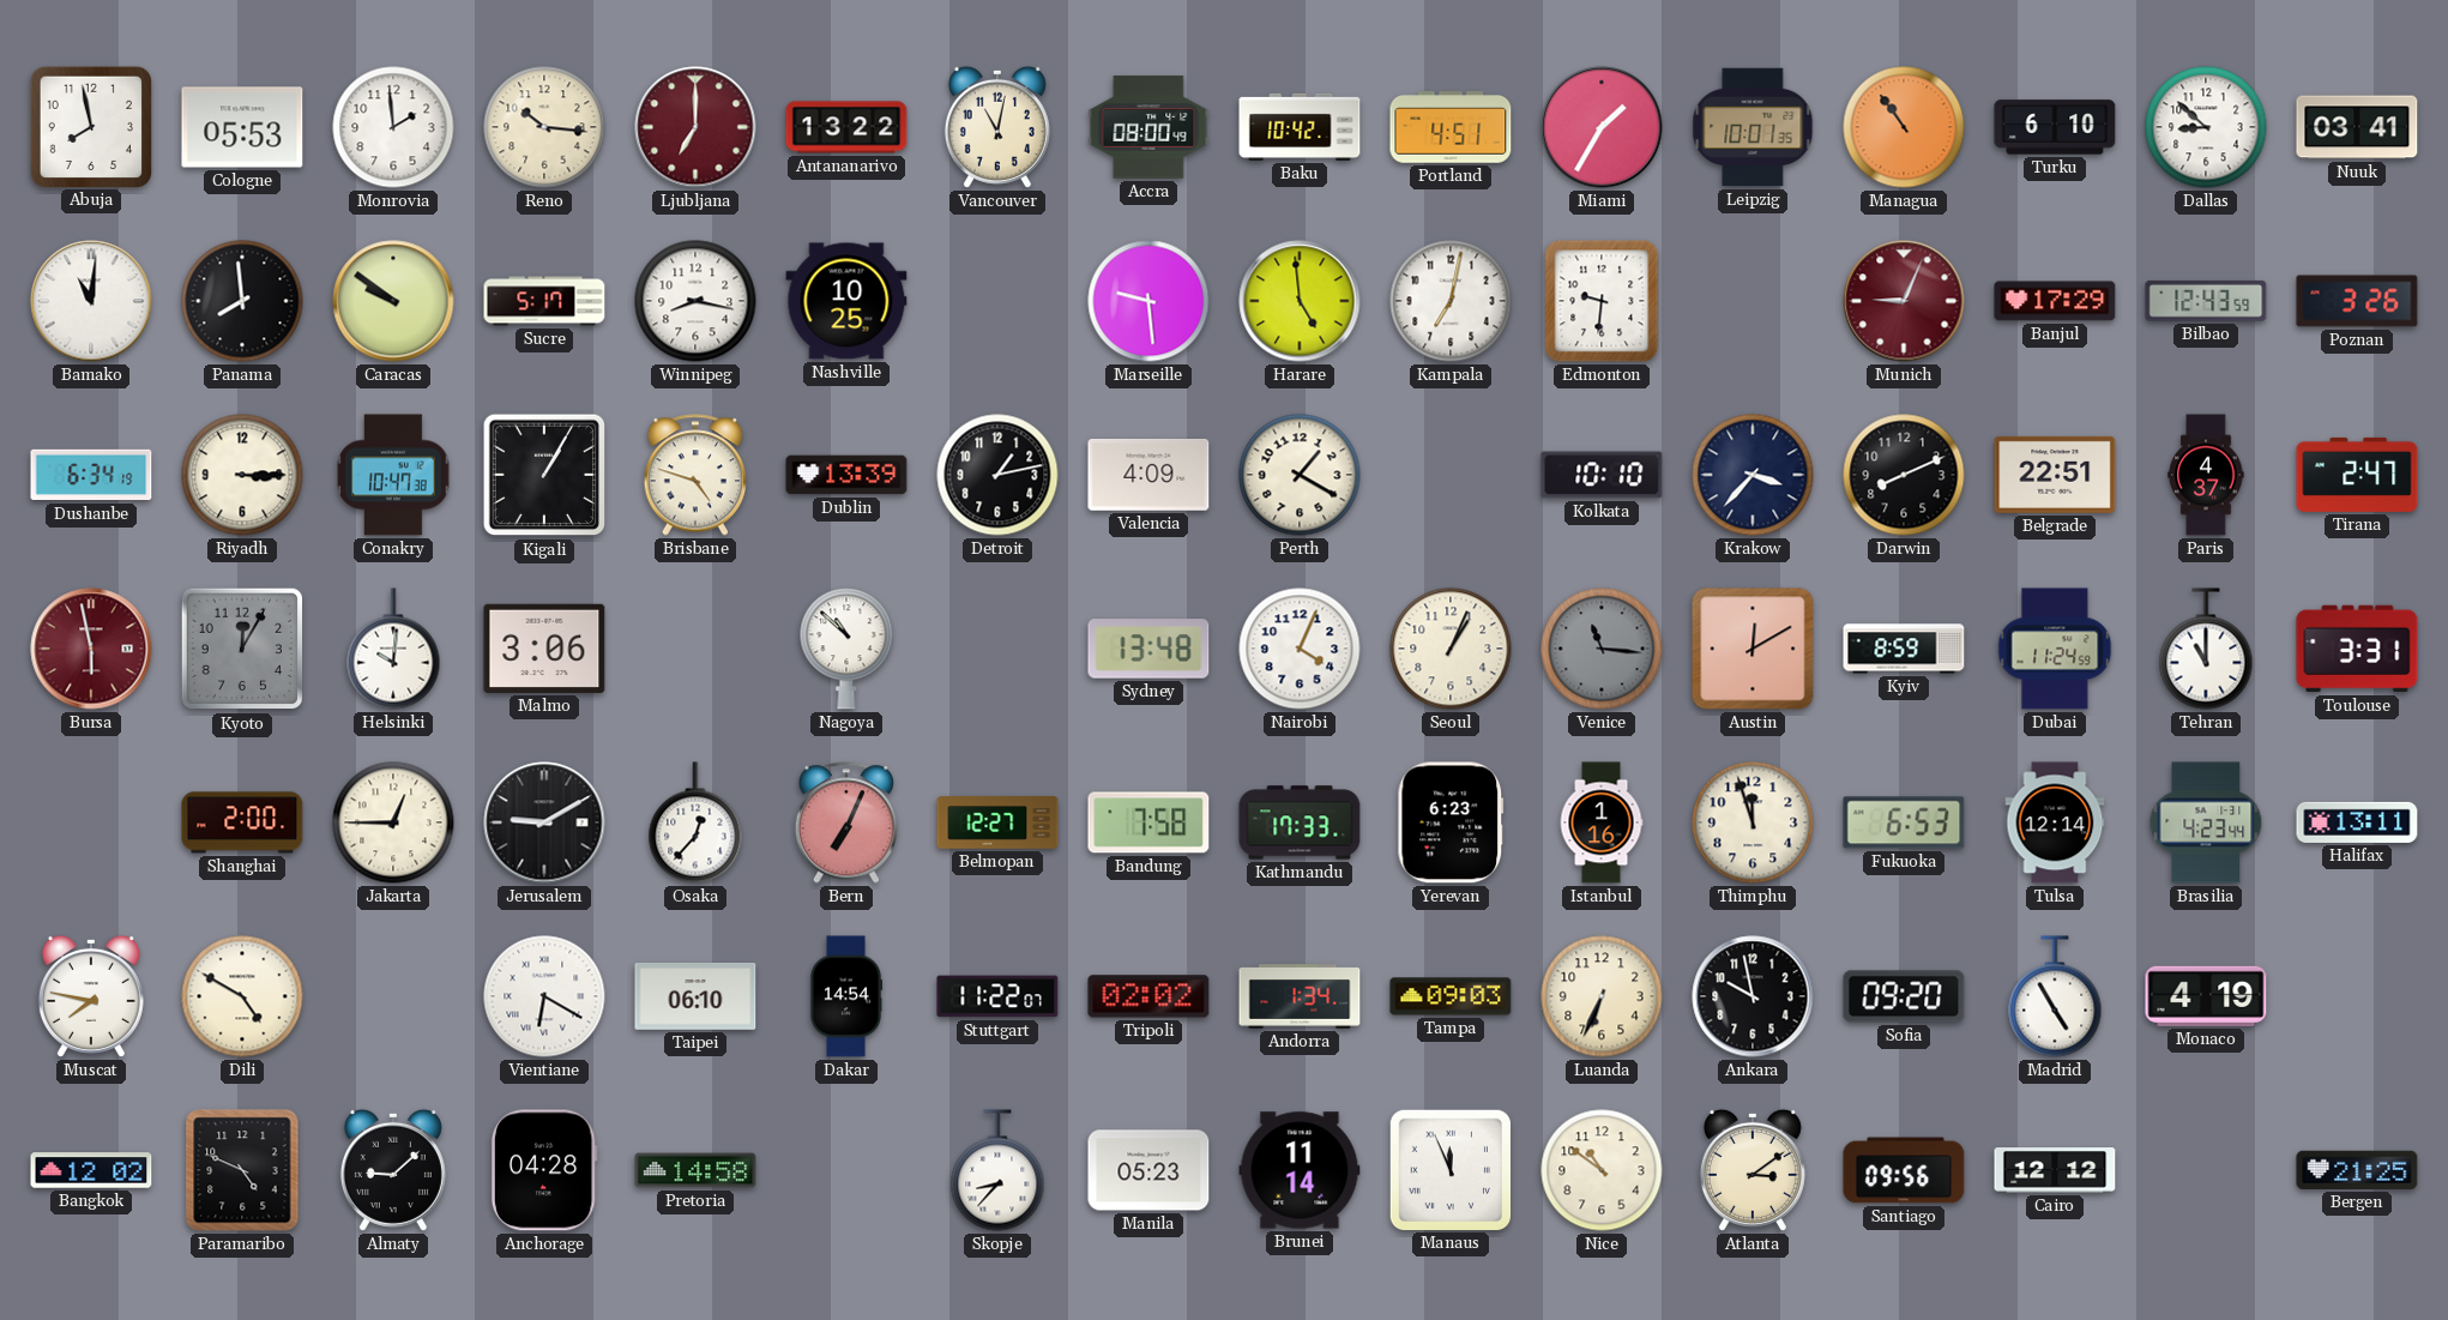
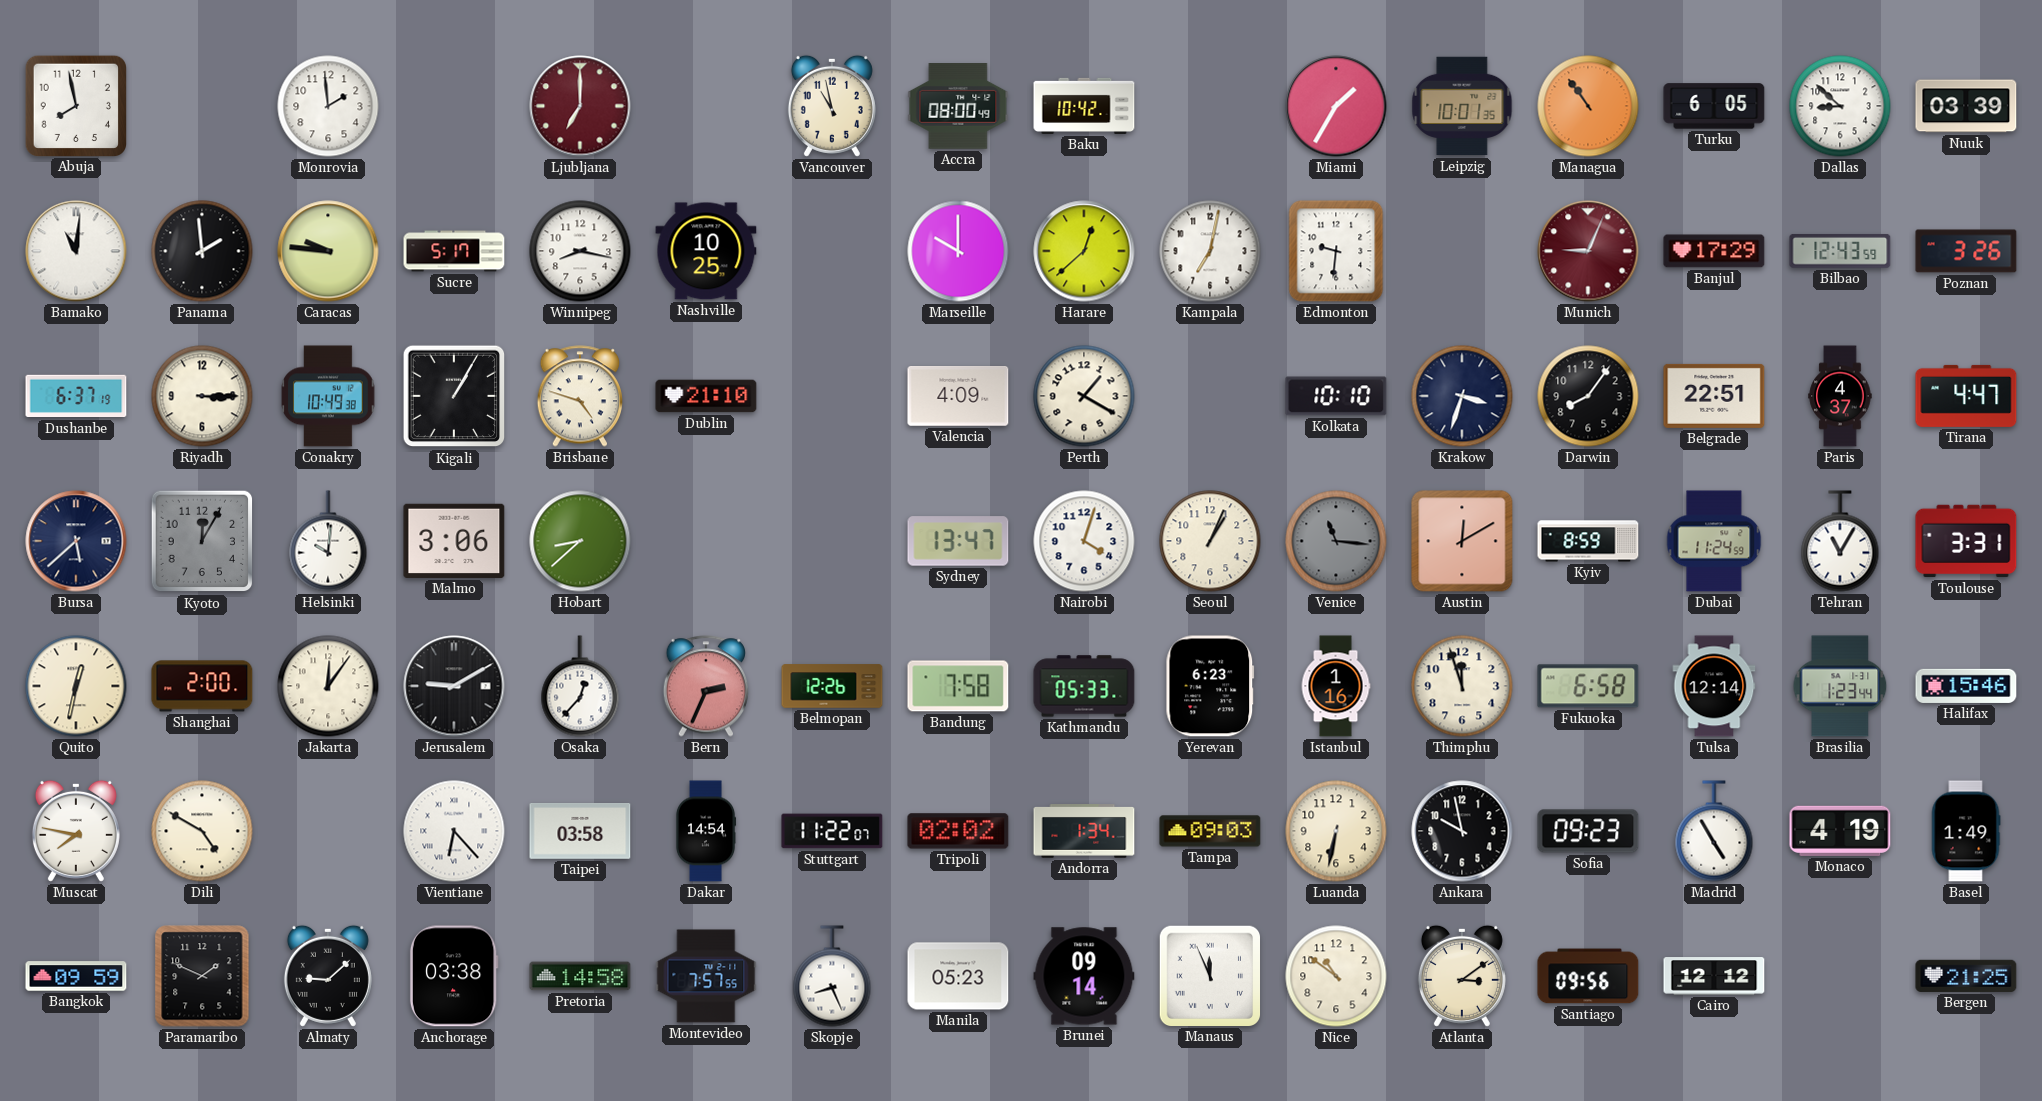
Cologne: 05:53 -> none
Reno: 10:16 -> none
Antananarivo: 13:22 -> none
Vancouver: 11:02 -> 10:58
Portland: 4:51 -> none
Turku: 6:10 -> 6:05
Nuuk: 03:41 -> 03:39
Panama: 7:59 -> 1:59
Caracas: 9:51 -> 9:46
Marseille: 9:29 -> 10:00
Harare: 4:59 -> 12:38
Dushanbe: 6:34 -> 6:37
Conakry: 10:47 -> 10:49
Dublin: 13:39 -> 21:10
Detroit: 1:13 -> none
Krakow: 3:37 -> 3:33
Darwin: 8:11 -> 8:06
Tirana: 2:47 -> 4:47
Bursa: 5:58 -> 5:38
Bursa dial: burgundy -> navy
Hobart: none -> 8:38
Nagoya: 10:52 -> none
Sydney: 13:48 -> 13:47
Nairobi: 4:04 -> 4:03
Tehran: 11:00 -> 11:05
Quito: none -> 12:32
Jakarta: 12:45 -> 12:06
Bern: 7:04 -> 2:34
Belmopan: 12:27 -> 12:26
Kathmandu: 17:33 -> 05:33
Fukuoka: 6:53 -> 6:58
Brasilia: 4:23 -> 1:23
Halifax: 13:11 -> 15:46
Vientiane: 6:20 -> 6:23
Taipei: 06:10 -> 03:58
Luanda: 6:34 -> 6:32
Sofia: 09:20 -> 09:23
Basel: none -> 1:49
Bangkok: 12:02 -> 09:59
Paramaribo: 4:49 -> 1:49
Anchorage: 04:28 -> 03:38
Montevideo: none -> 7:57
Skopje: 8:37 -> 8:26
Brunei: 11:14 -> 09:14
